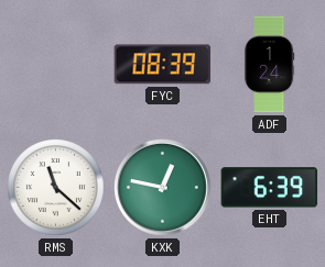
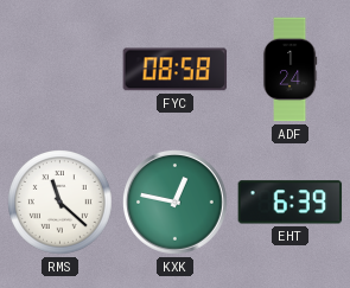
FYC: 08:39 -> 08:58
